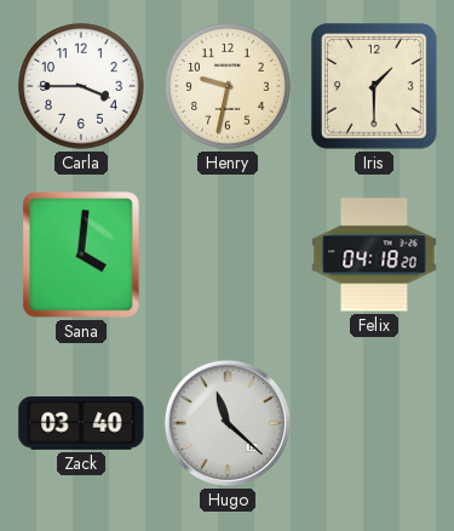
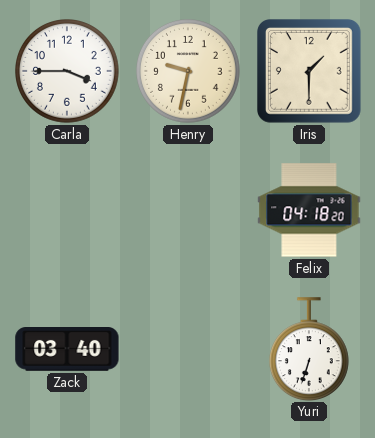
Sana: 4:01 -> none
Hugo: 11:22 -> none
Yuri: none -> 6:33
